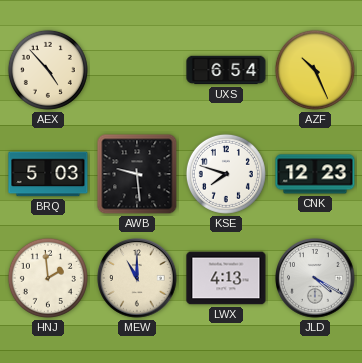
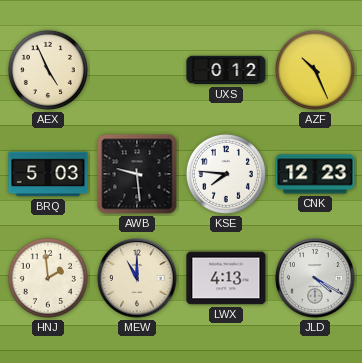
AEX: 4:53 -> 4:56
UXS: 6:54 -> 0:12
KSE: 7:48 -> 7:46
